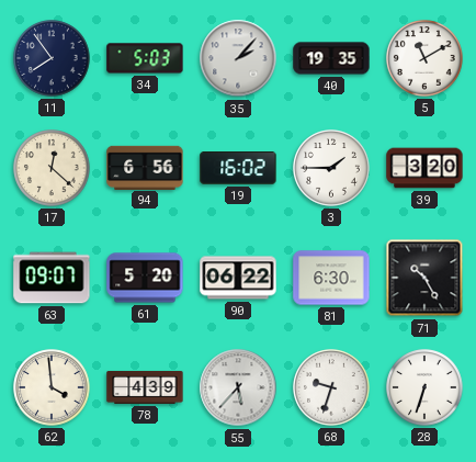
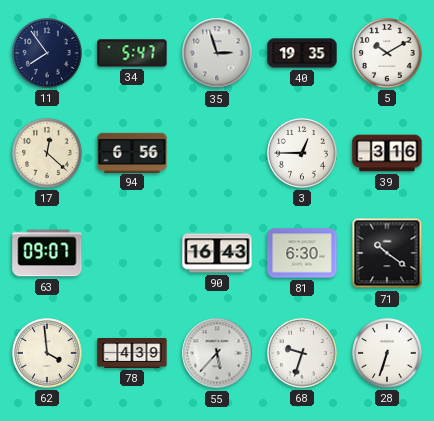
34: 5:03 -> 5:47
35: 2:07 -> 2:57
5: 11:10 -> 10:10
19: 16:02 -> none
3: 1:45 -> 12:45
39: 3:20 -> 3:16
61: 5:20 -> none
90: 06:22 -> 16:43
71: 10:25 -> 10:21
